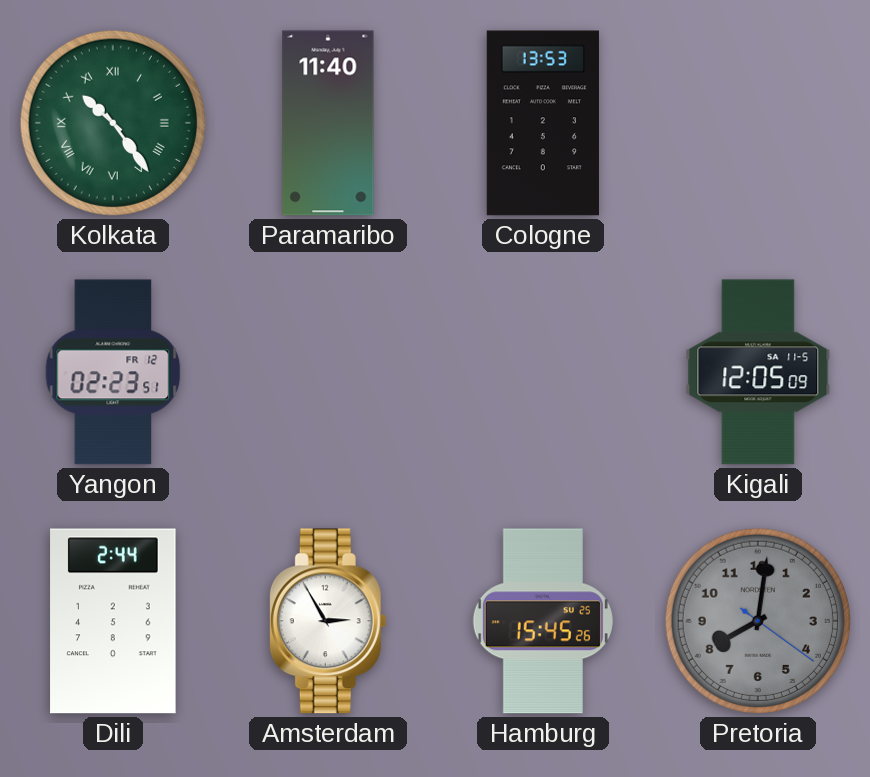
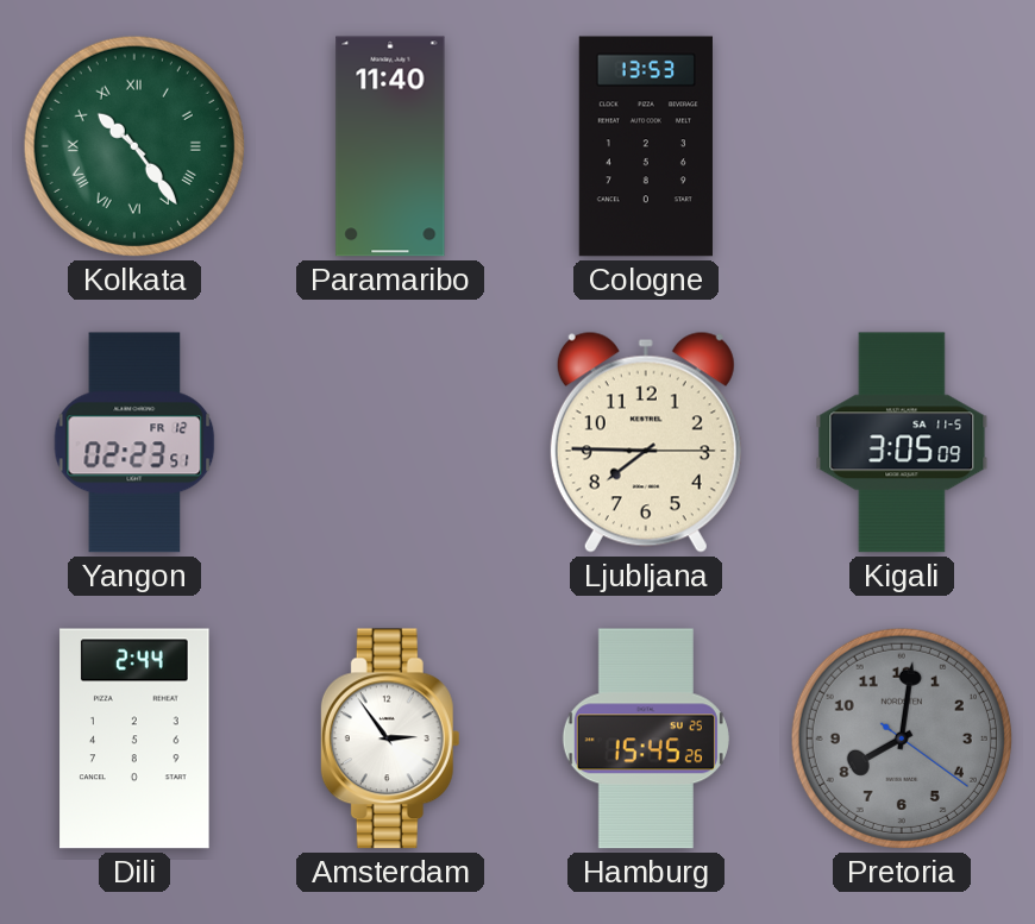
Ljubljana: none -> 7:45
Kigali: 12:05 -> 3:05
Amsterdam: 2:55 -> 2:54
